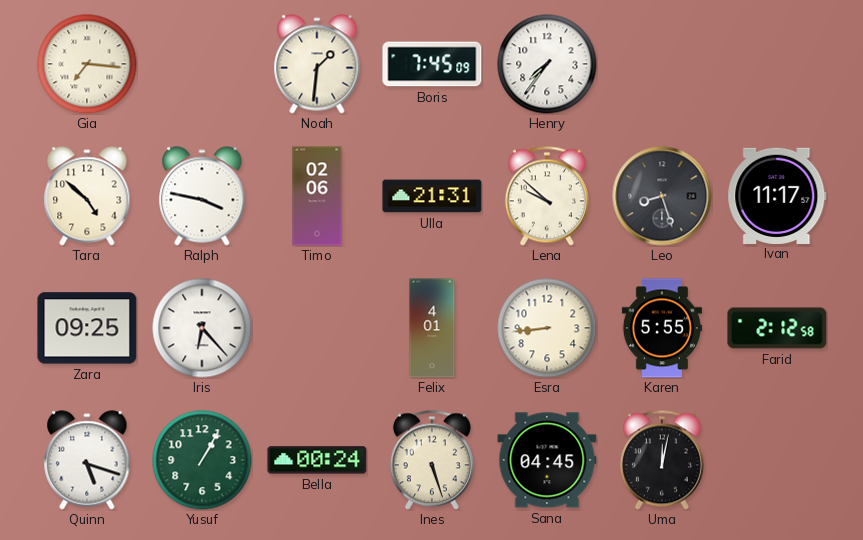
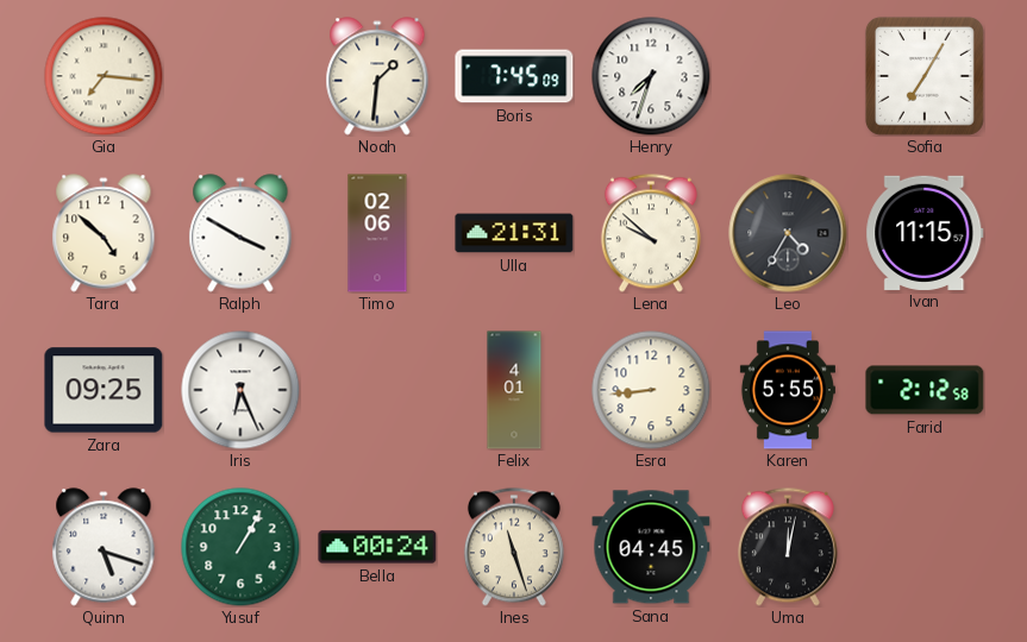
Henry: 7:36 -> 7:33
Sofia: none -> 7:05
Ralph: 3:47 -> 3:50
Leo: 8:27 -> 4:35
Ivan: 11:17 -> 11:15
Iris: 6:23 -> 6:26
Ines: 5:27 -> 11:27
